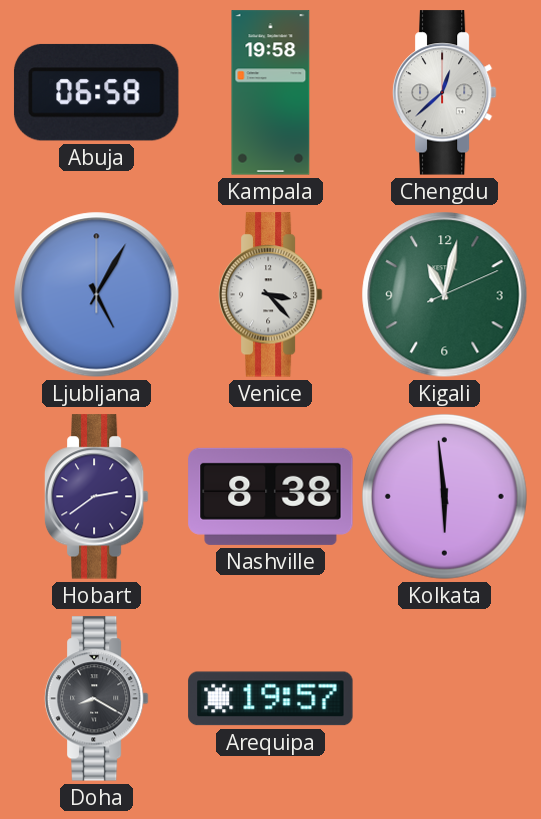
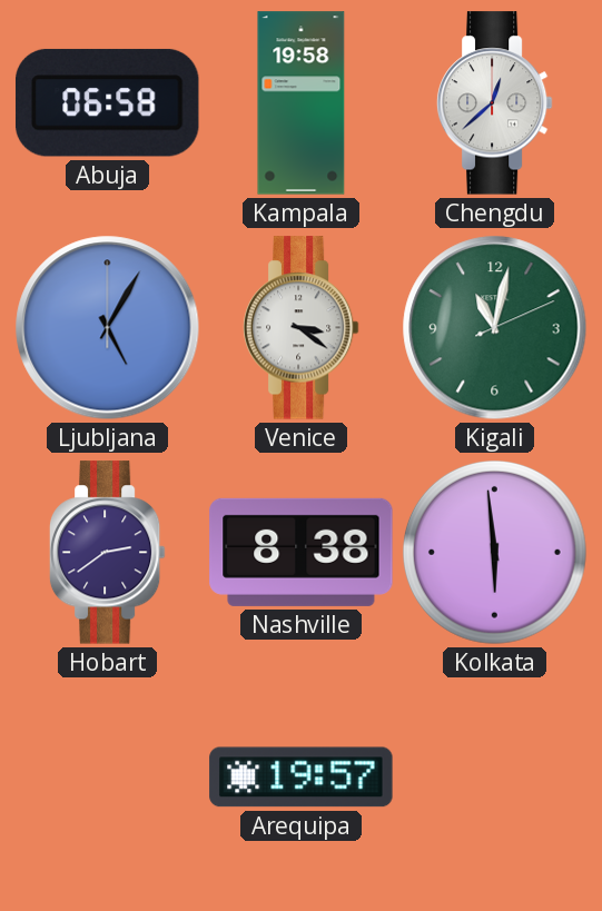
Venice: 3:23 -> 3:21
Doha: 8:20 -> none
